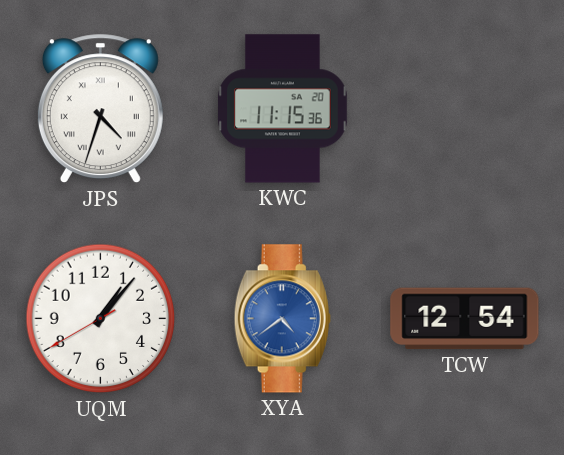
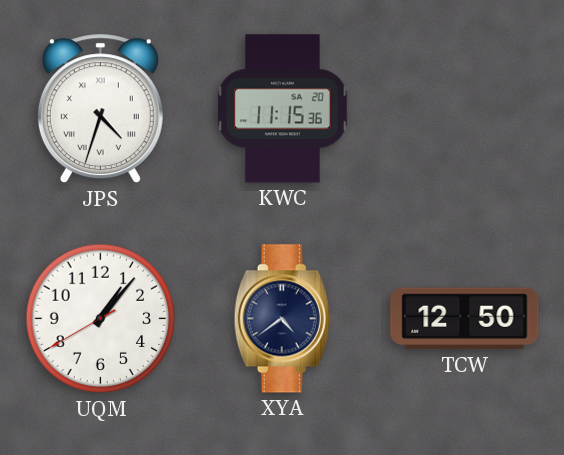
XYA dial: blue -> navy
TCW: 12:54 -> 12:50
